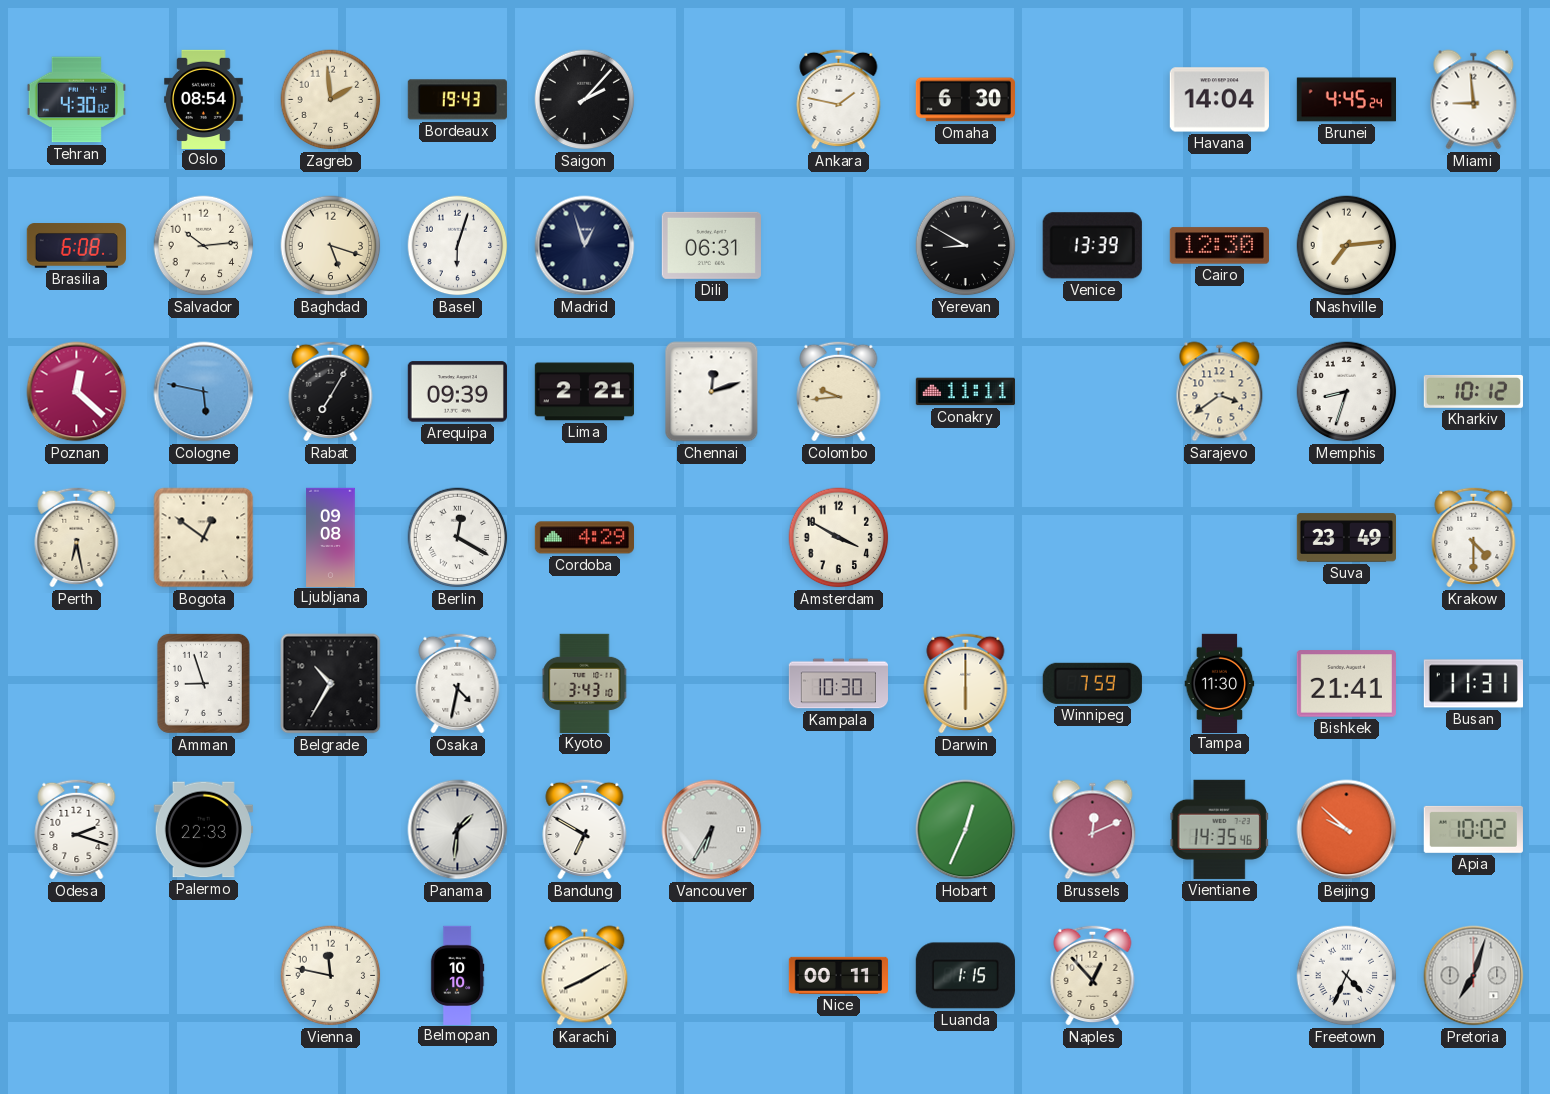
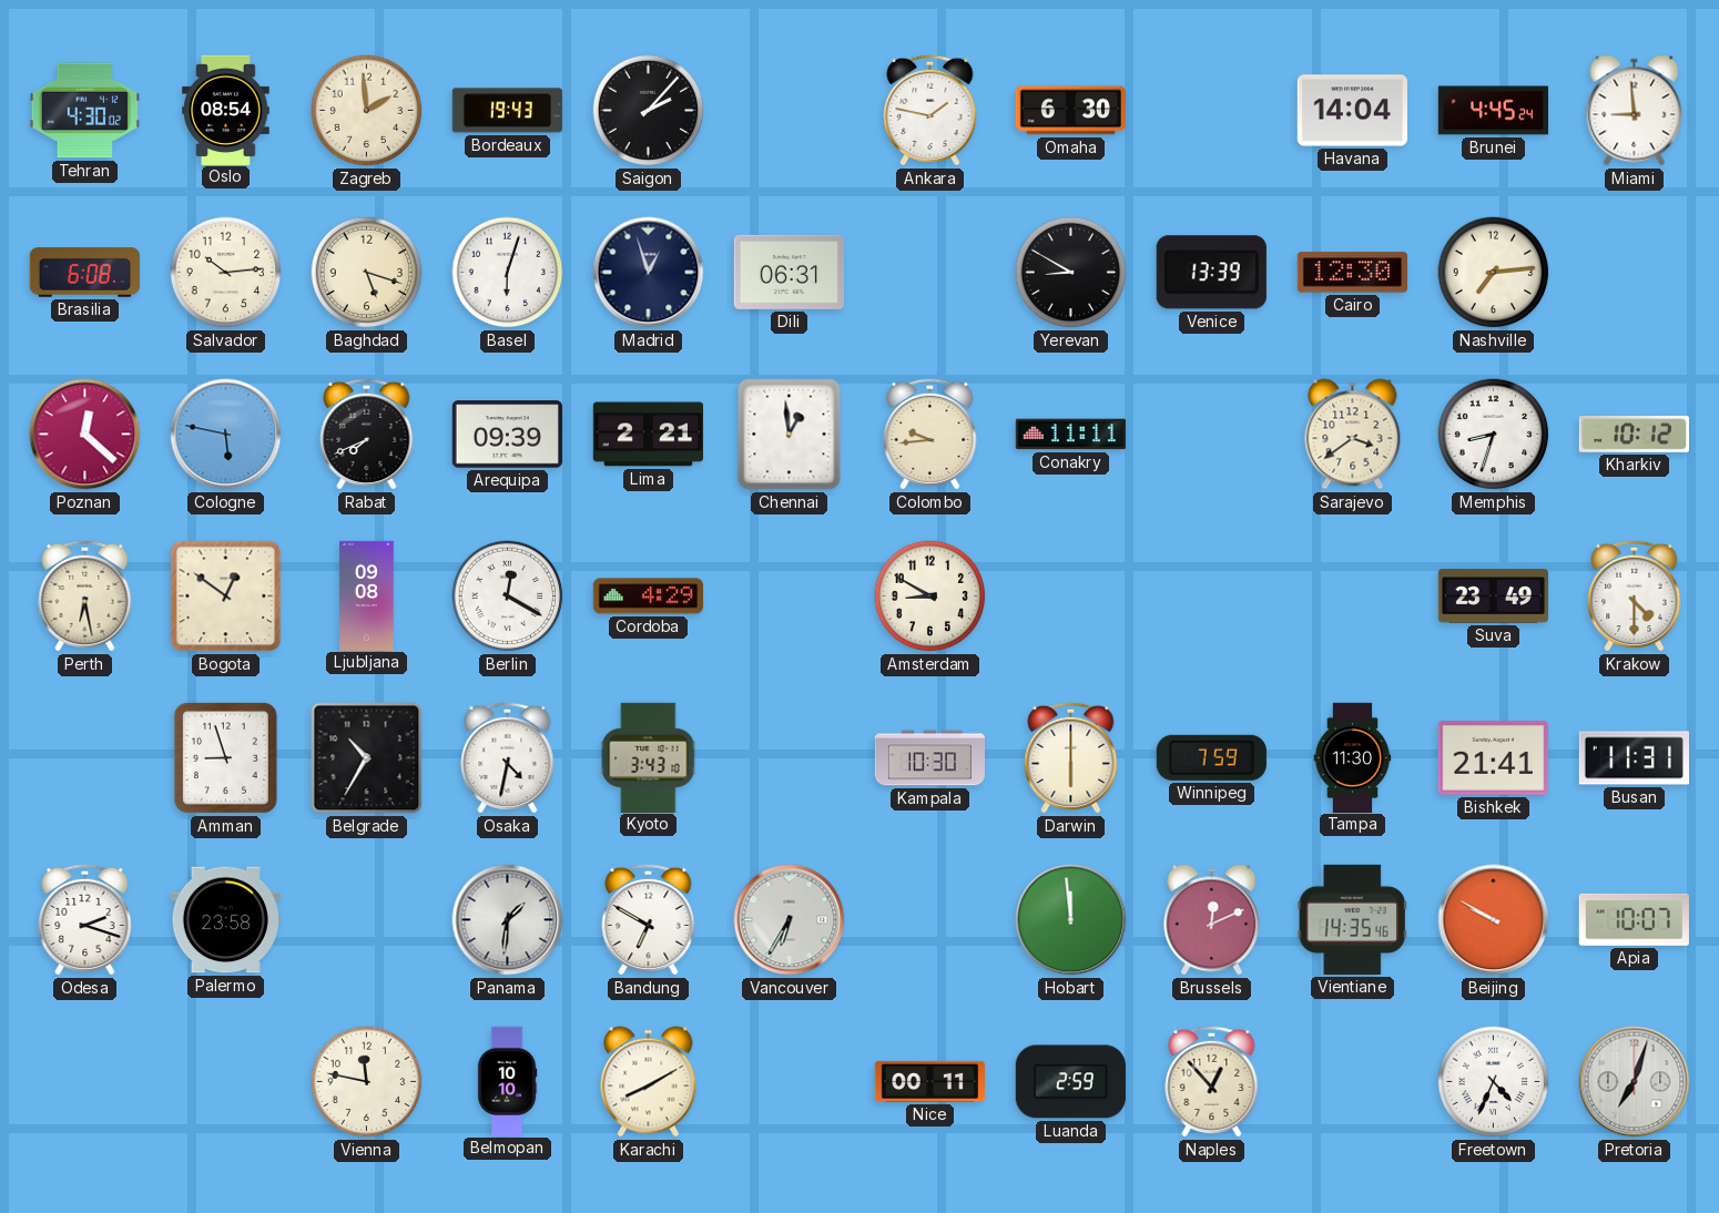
Rabat: 7:05 -> 7:41
Chennai: 12:12 -> 12:59
Amsterdam: 3:50 -> 8:50
Palermo: 22:33 -> 23:58
Hobart: 12:34 -> 11:59
Beijing: 9:52 -> 9:50
Apia: 10:02 -> 10:07
Luanda: 1:15 -> 2:59
